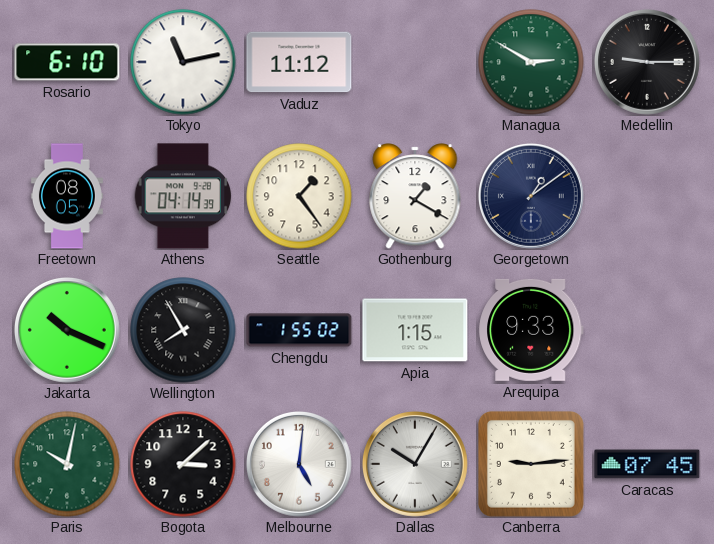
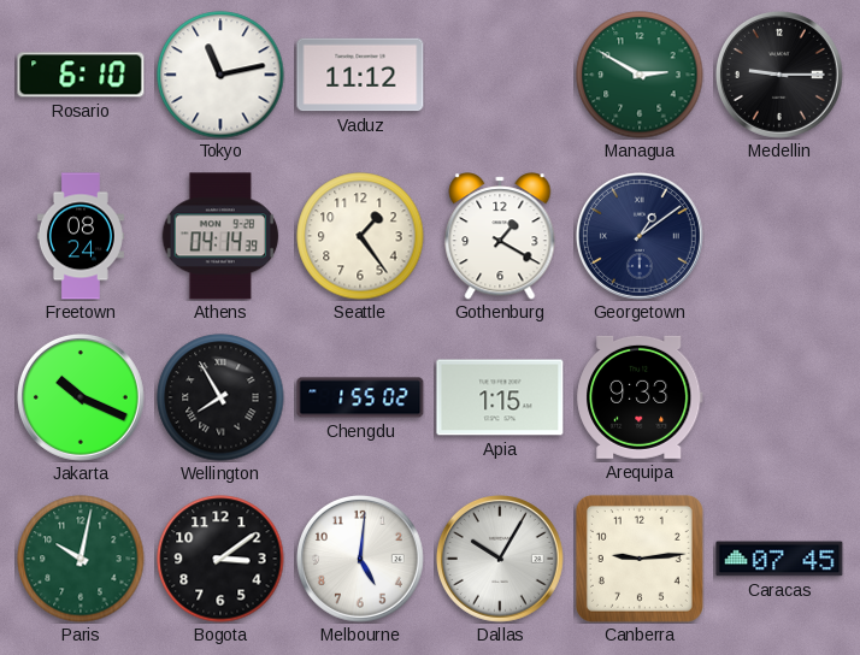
Freetown: 08:05 -> 08:24
Bogota: 3:08 -> 3:09
